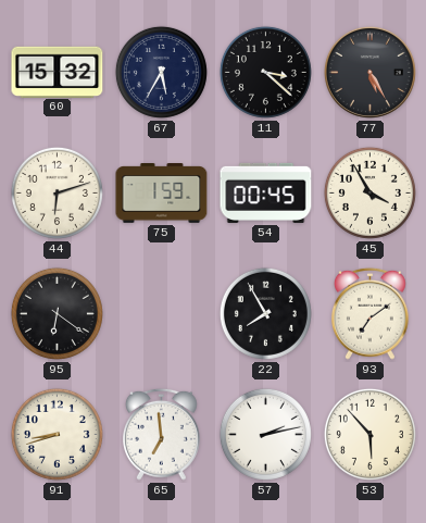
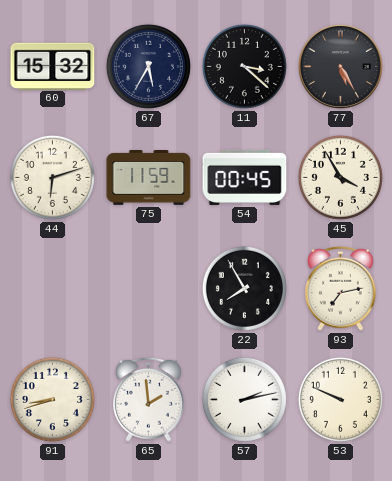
75: 1:59 -> 11:59
95: 6:21 -> none
93: 7:09 -> 7:13
65: 6:59 -> 1:59
53: 5:53 -> 9:49
